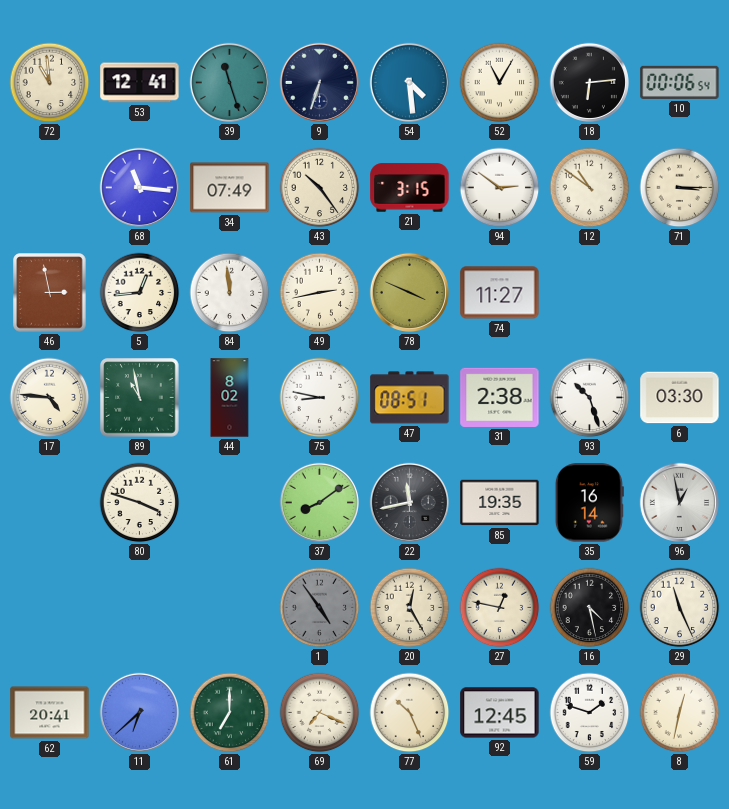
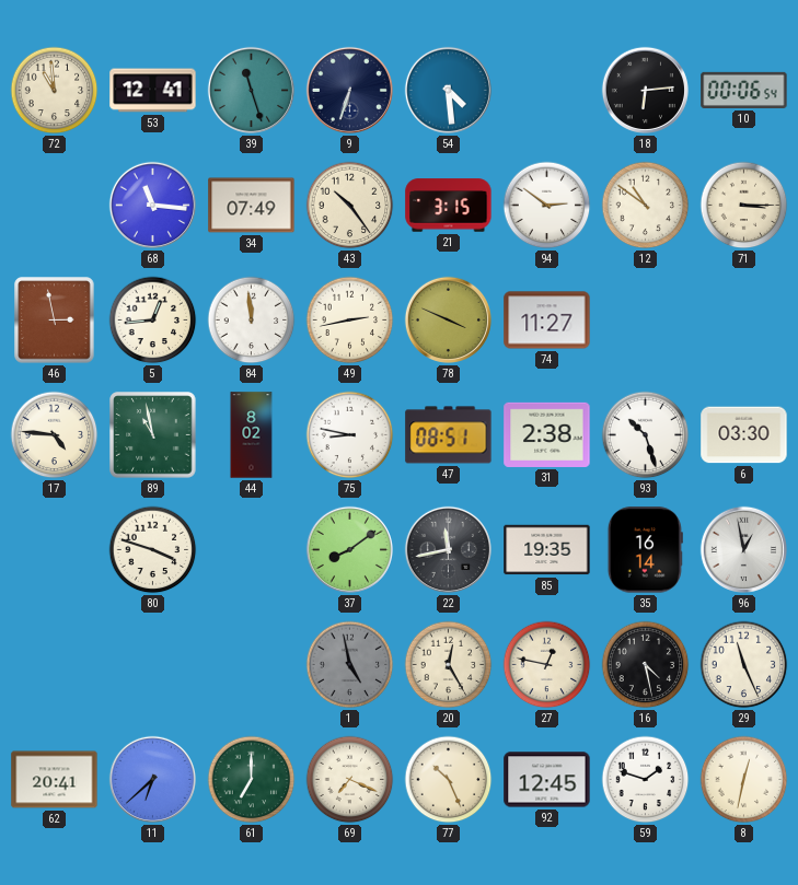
52: 11:05 -> none
1: 4:54 -> 4:58
